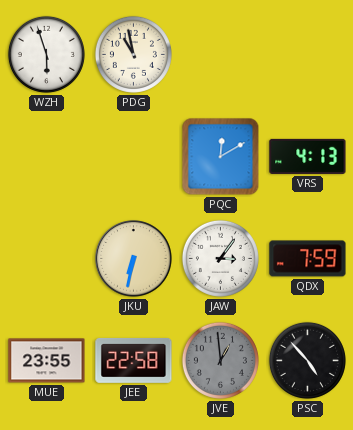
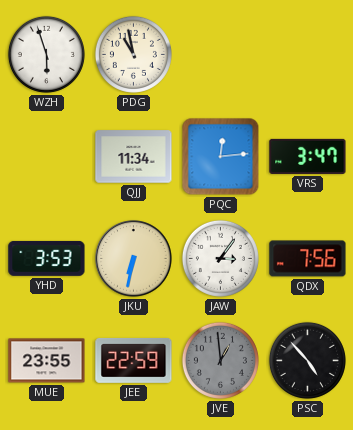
QJJ: none -> 11:34
PQC: 12:10 -> 12:14
VRS: 4:13 -> 3:47
YHD: none -> 3:53
QDX: 7:59 -> 7:56
JEE: 22:58 -> 22:59
